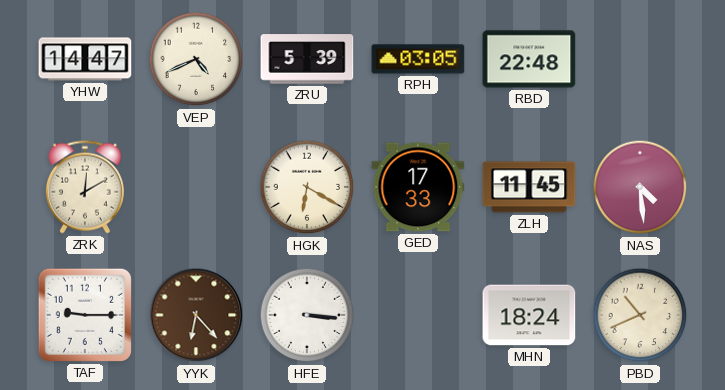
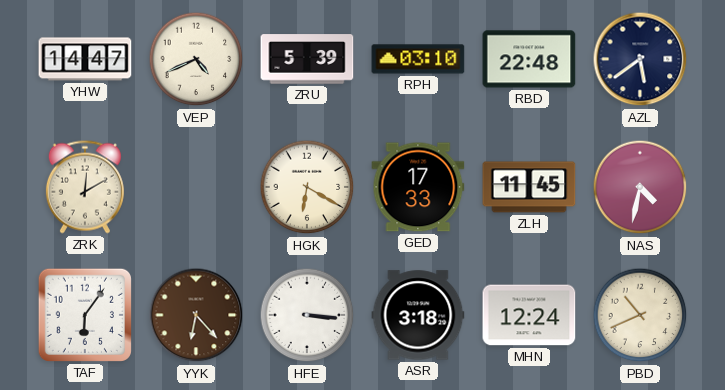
RPH: 03:05 -> 03:10
AZL: none -> 5:39
NAS: 4:29 -> 4:32
TAF: 9:15 -> 6:06
ASR: none -> 3:18
MHN: 18:24 -> 12:24
